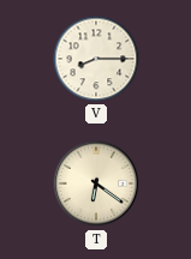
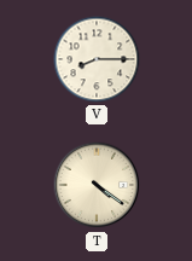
T: 6:21 -> 4:21
